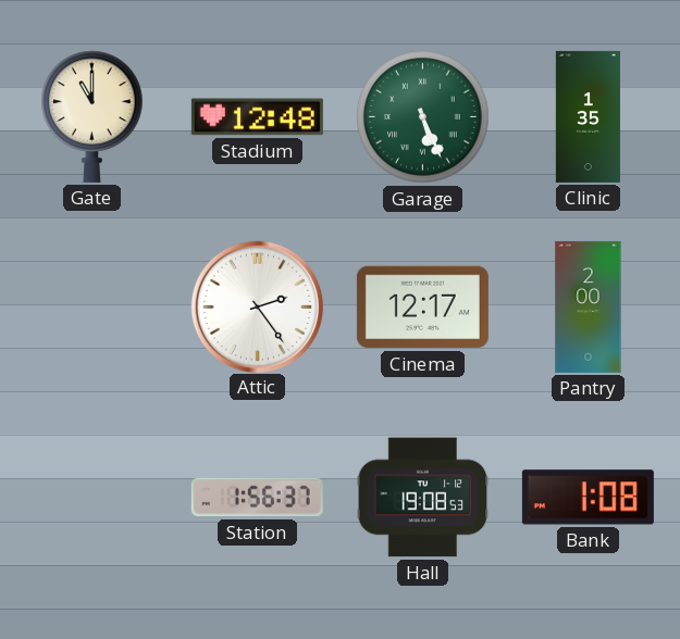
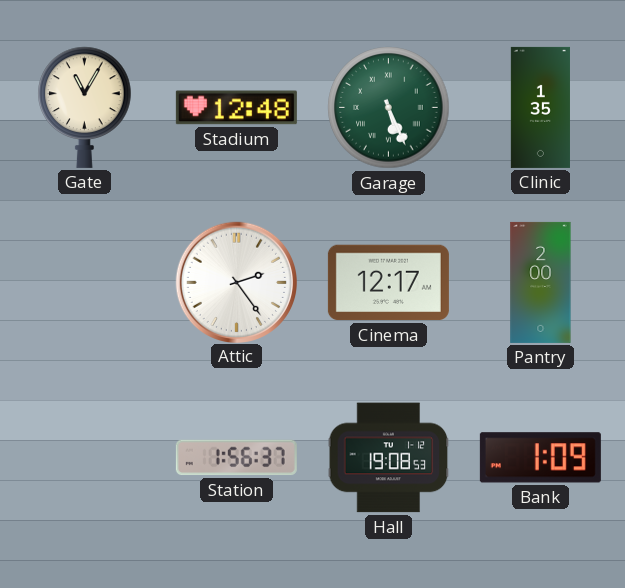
Gate: 11:00 -> 11:05
Bank: 1:08 -> 1:09
